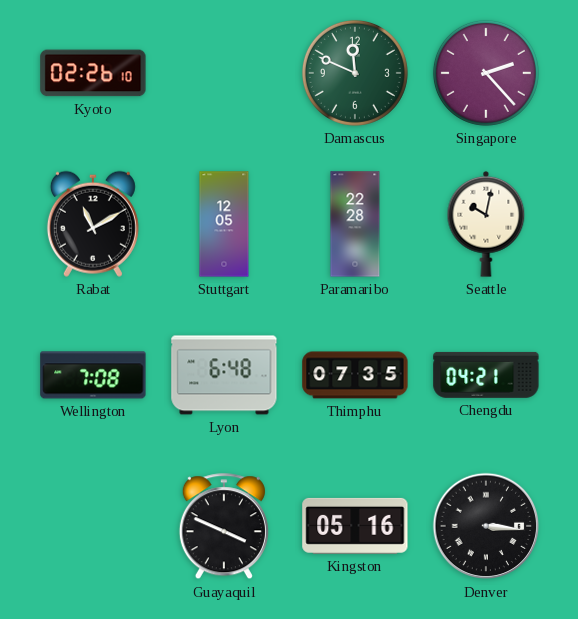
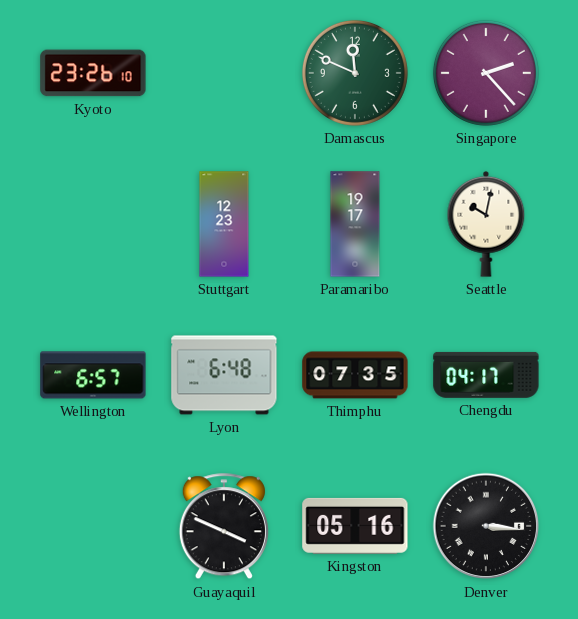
Kyoto: 02:26 -> 23:26
Rabat: 11:10 -> none
Stuttgart: 12:05 -> 12:23
Paramaribo: 22:28 -> 19:17
Wellington: 7:08 -> 6:57
Chengdu: 04:21 -> 04:17
